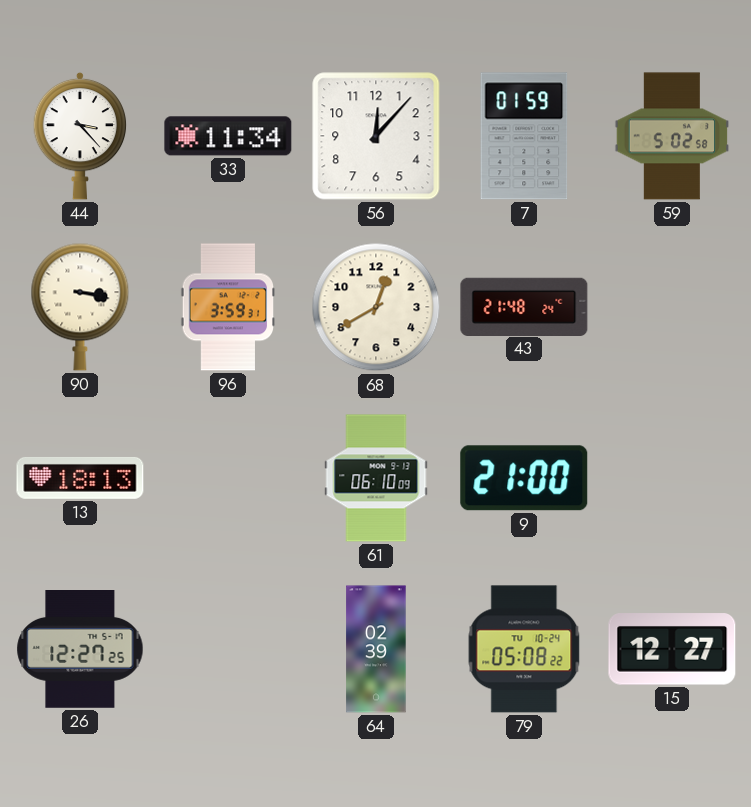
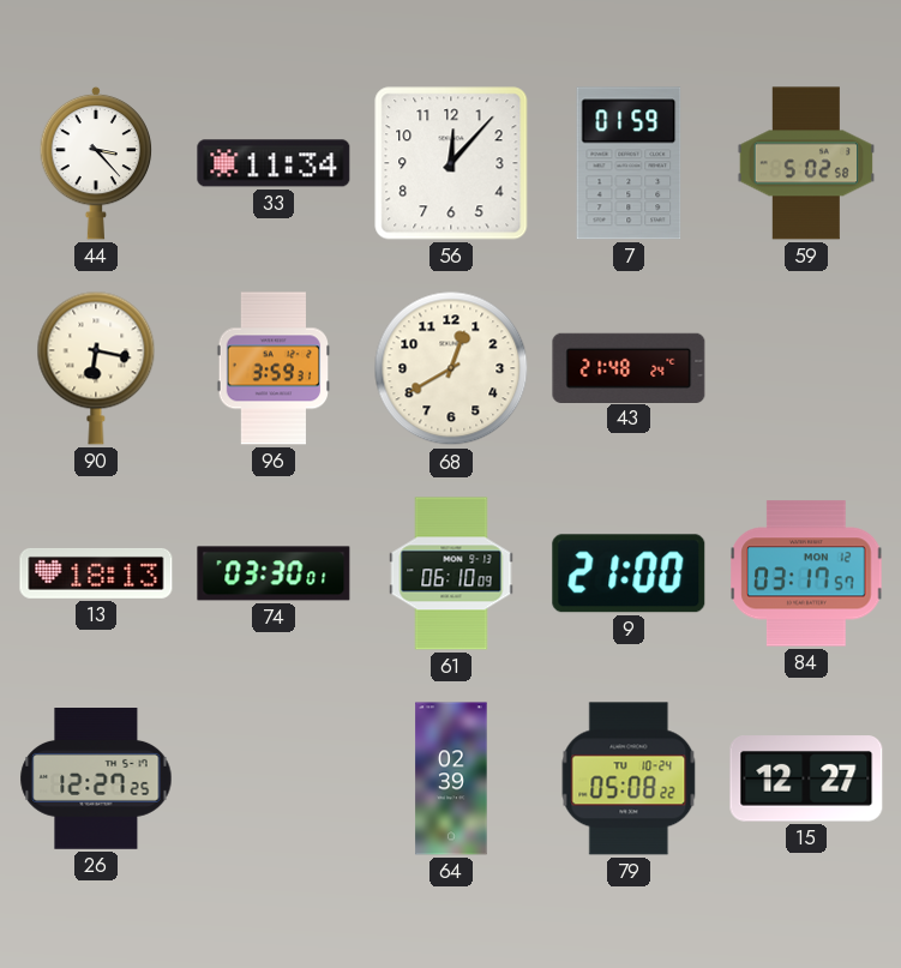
90: 3:17 -> 6:17
74: none -> 03:30
84: none -> 03:17
